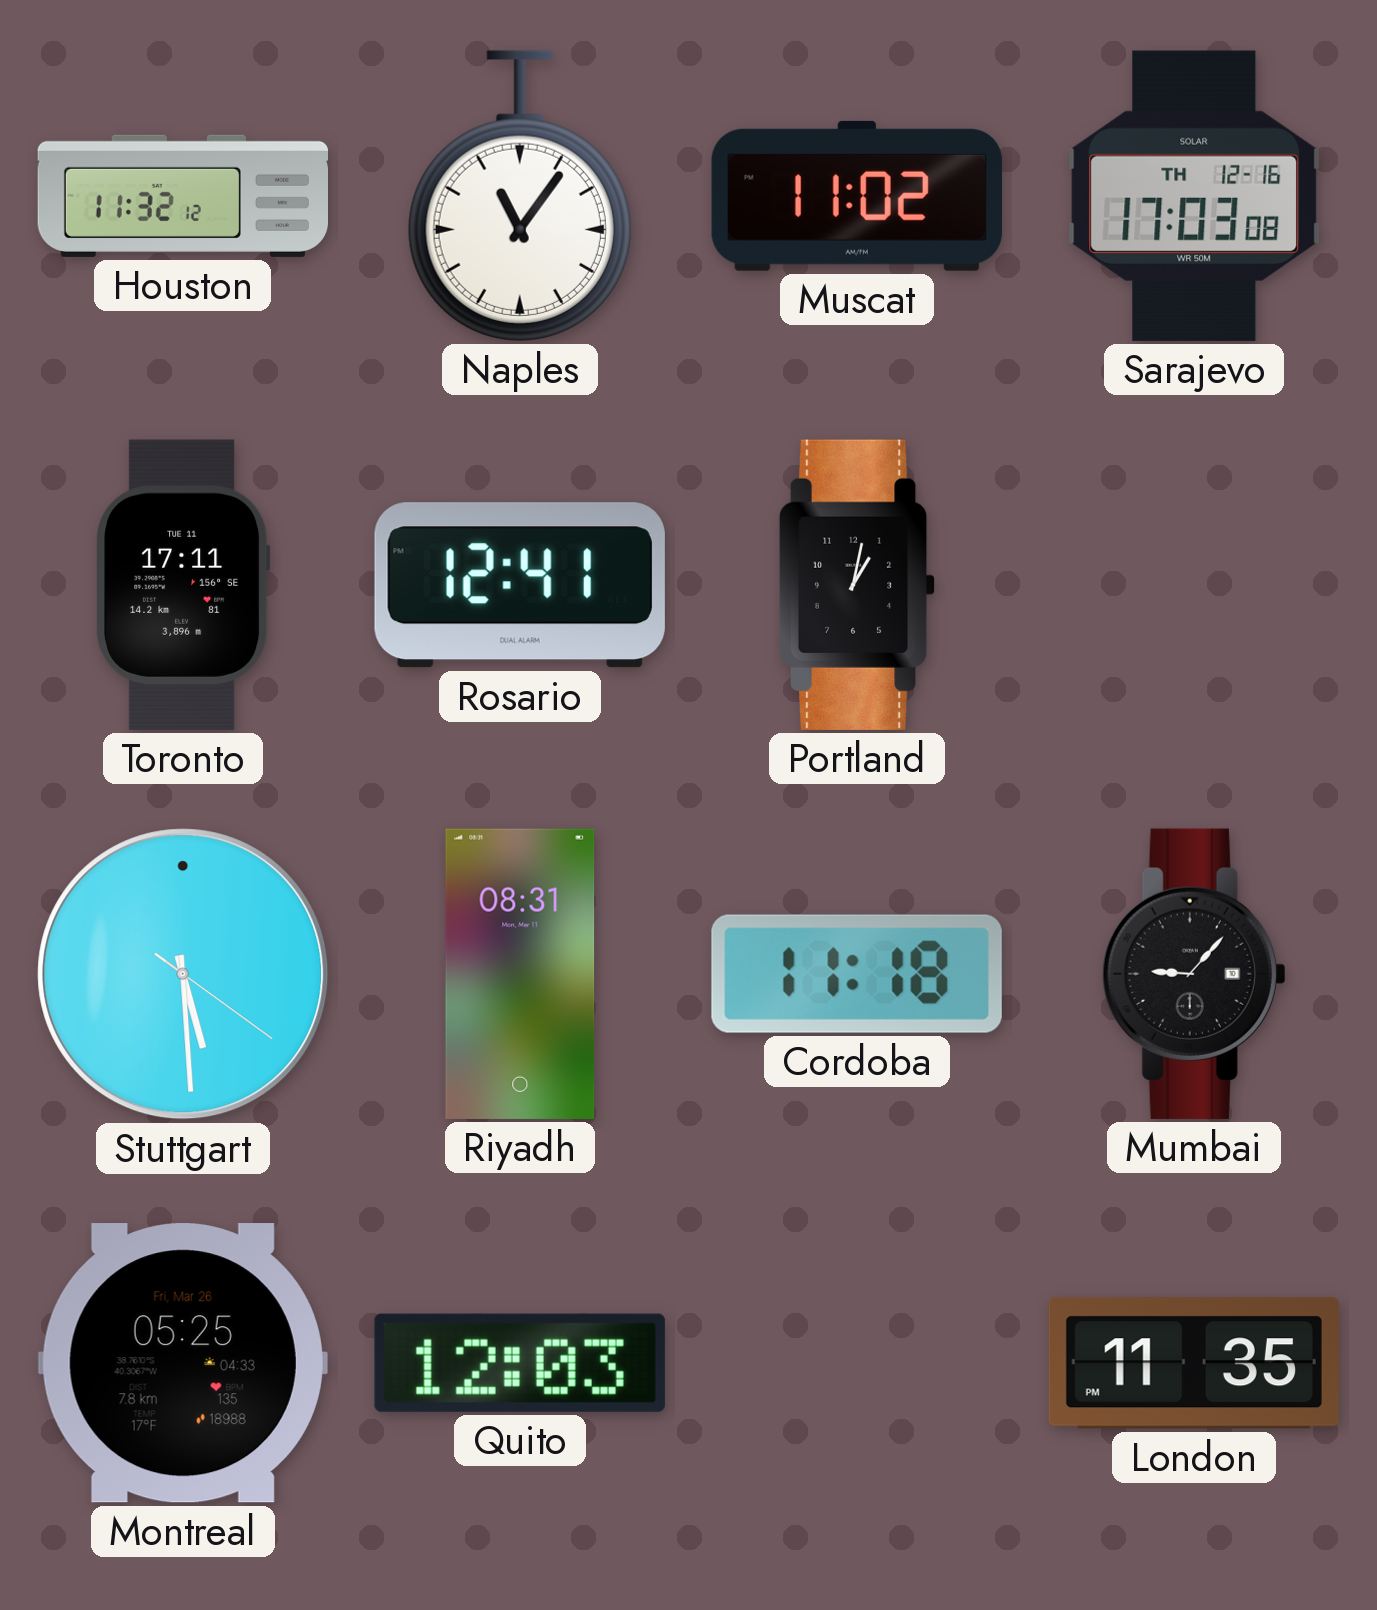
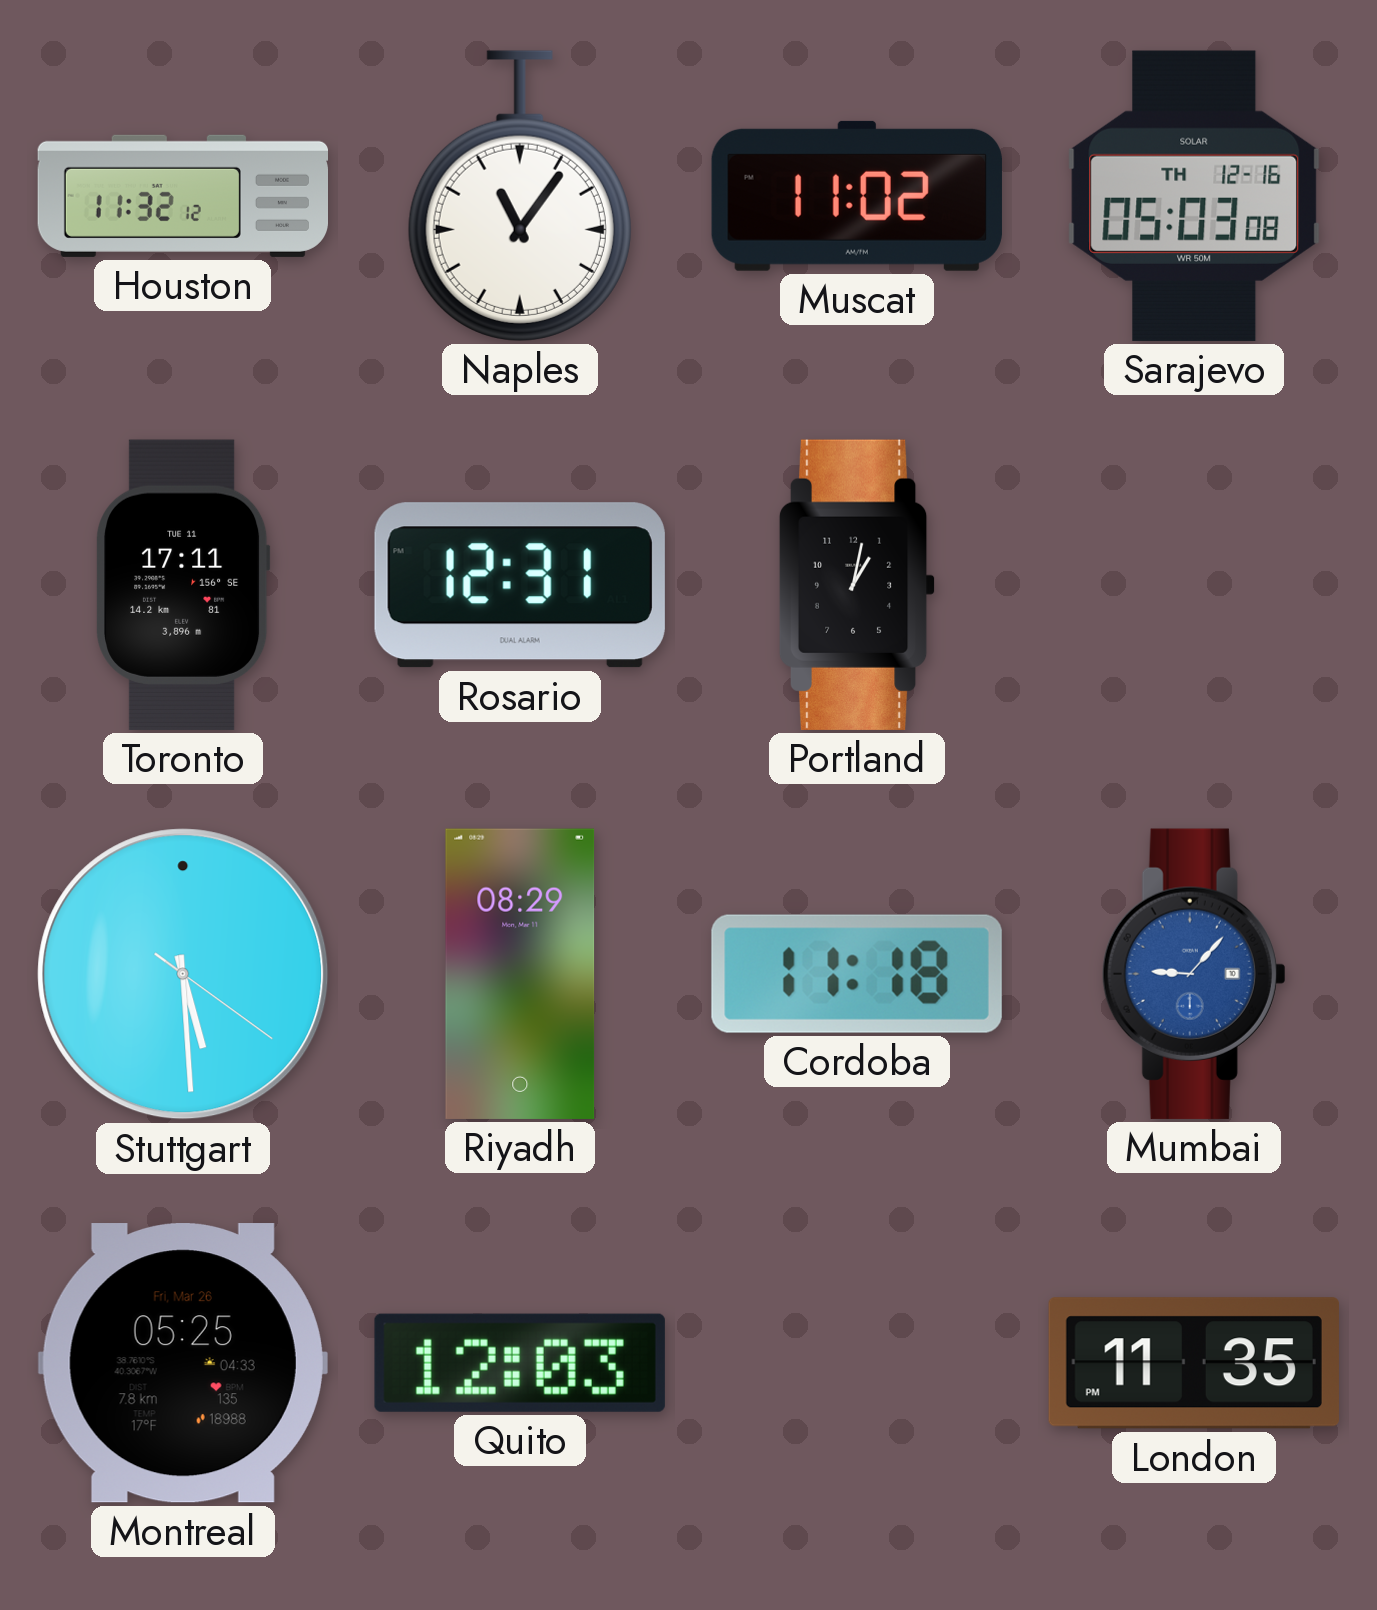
Sarajevo: 17:03 -> 05:03
Rosario: 12:41 -> 12:31
Riyadh: 08:31 -> 08:29
Mumbai dial: black -> blue
